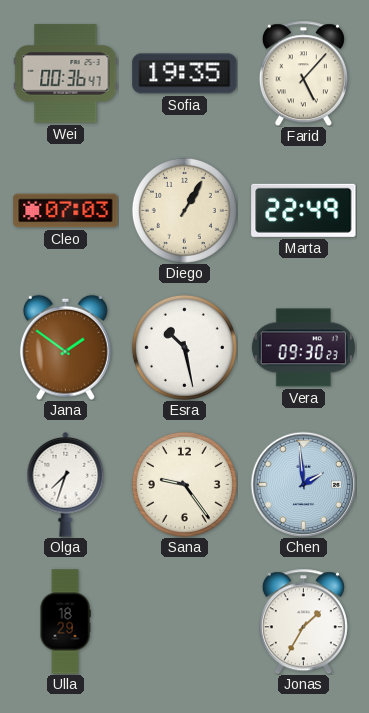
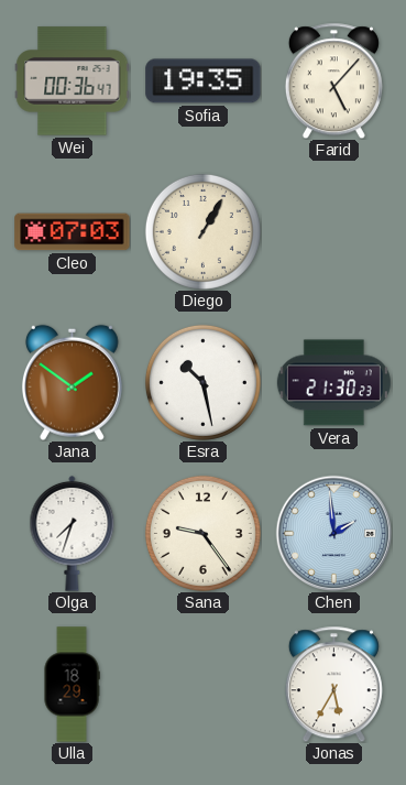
Marta: 22:49 -> none
Vera: 09:30 -> 21:30
Jonas: 1:35 -> 5:35
